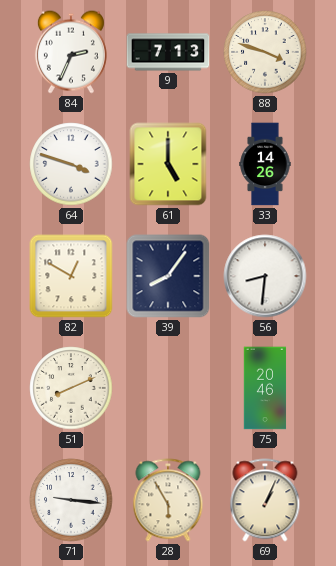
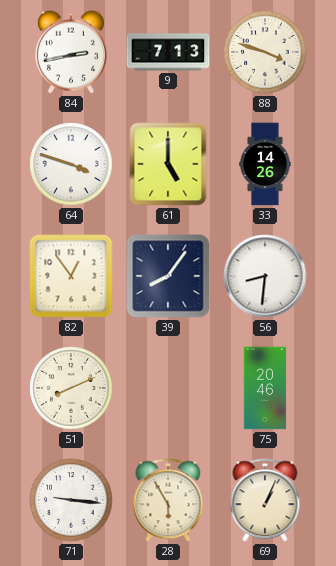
84: 2:34 -> 2:43
82: 12:50 -> 12:54
